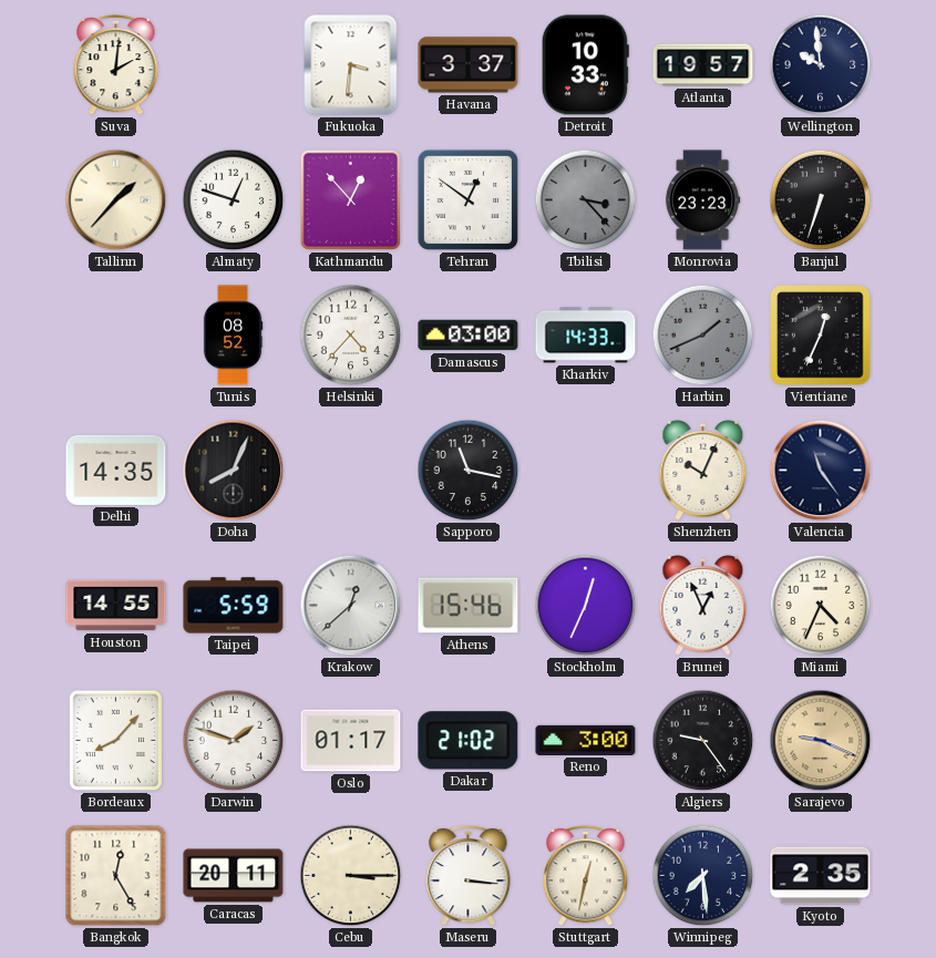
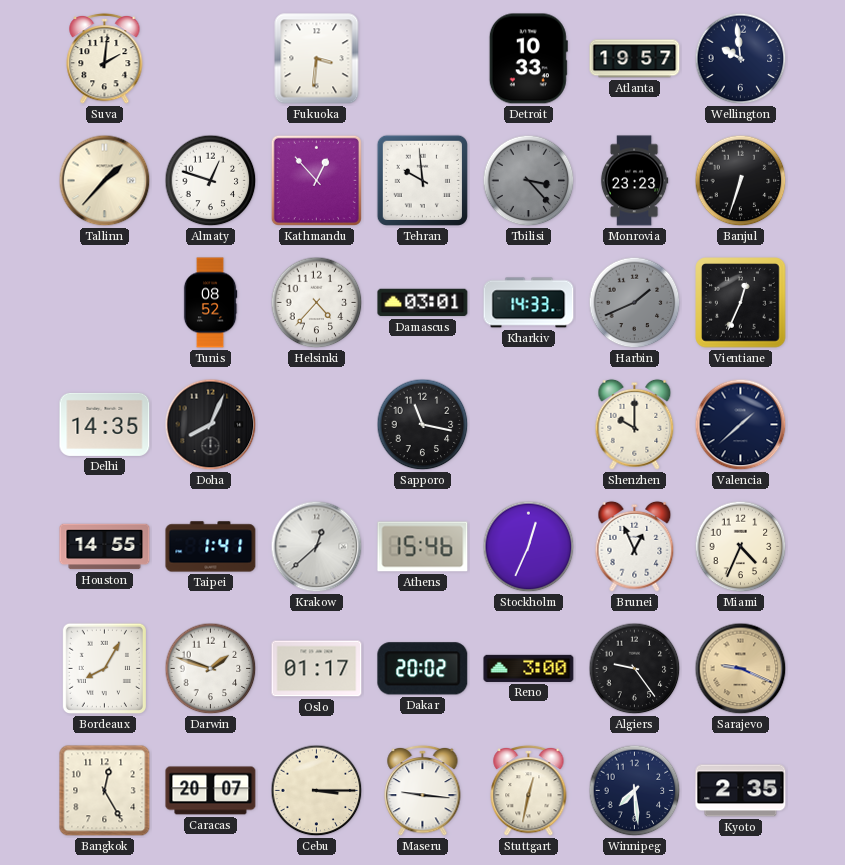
Havana: 3:37 -> none
Tehran: 12:51 -> 9:59
Damascus: 03:00 -> 03:01
Shenzhen: 10:04 -> 10:00
Valencia: 11:24 -> 1:38
Taipei: 5:59 -> 1:41
Bordeaux: 8:07 -> 8:05
Dakar: 21:02 -> 20:02
Caracas: 20:11 -> 20:07
Maseru: 3:16 -> 9:16
